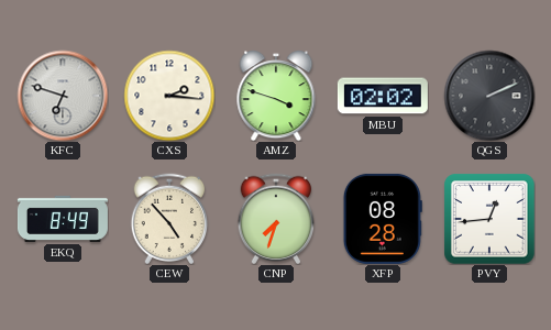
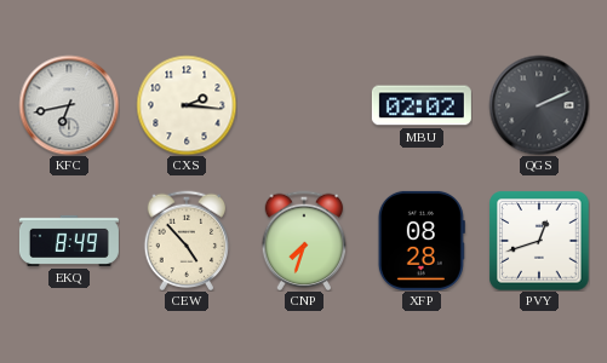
KFC: 6:48 -> 6:43
AMZ: 3:48 -> none
PVY: 12:44 -> 12:42
